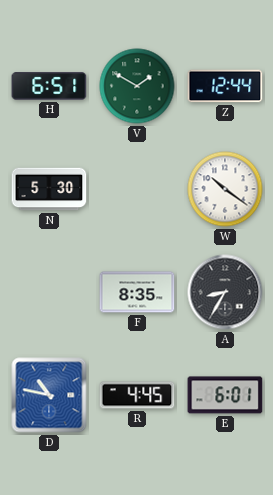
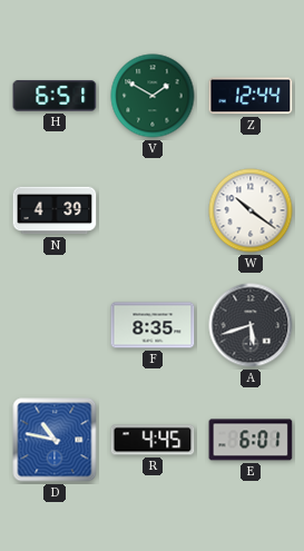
N: 5:30 -> 4:39
A: 8:35 -> 5:42
